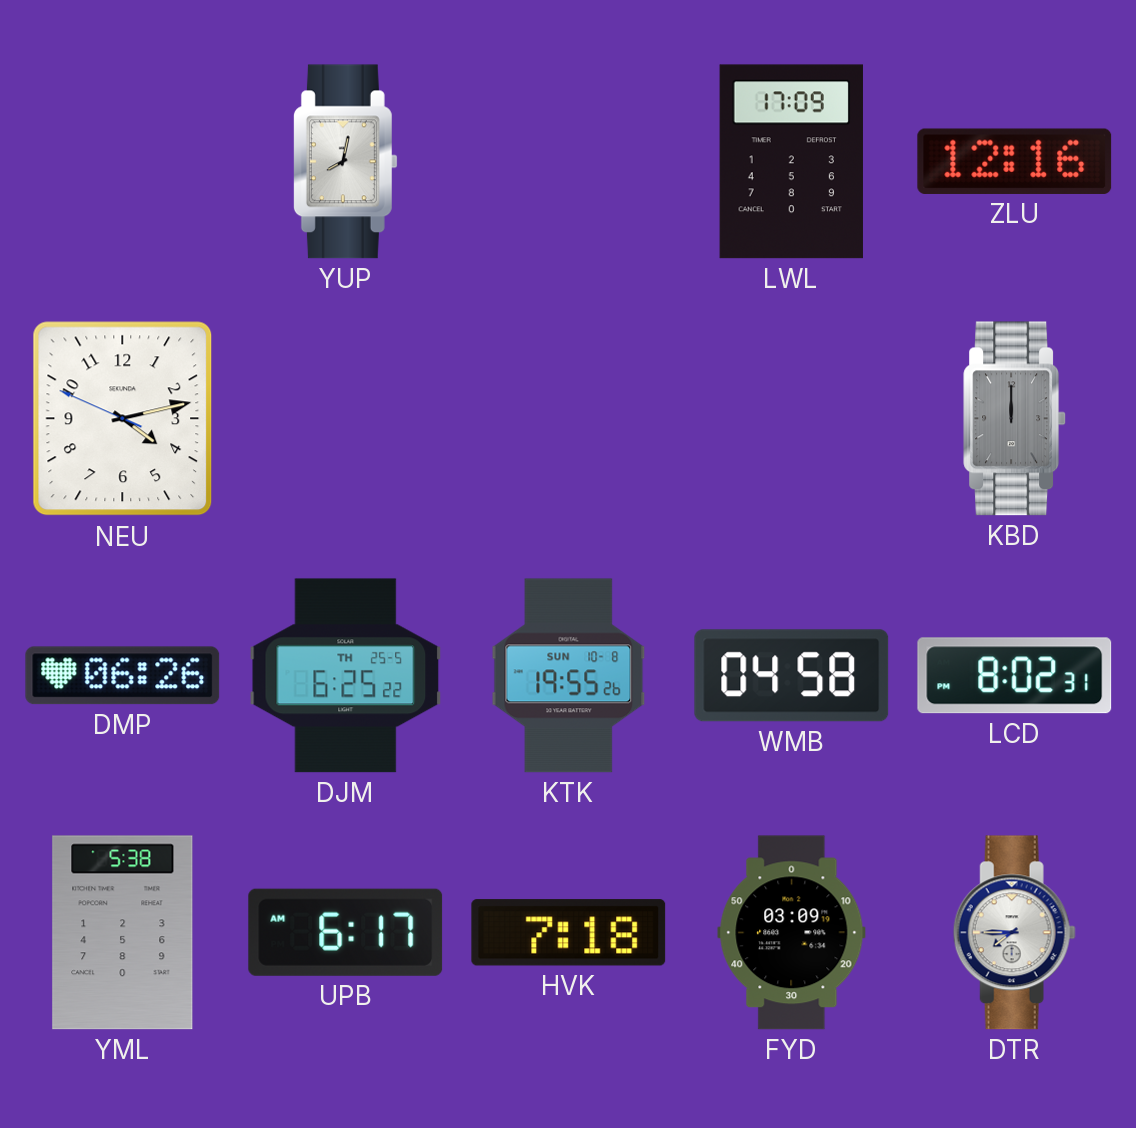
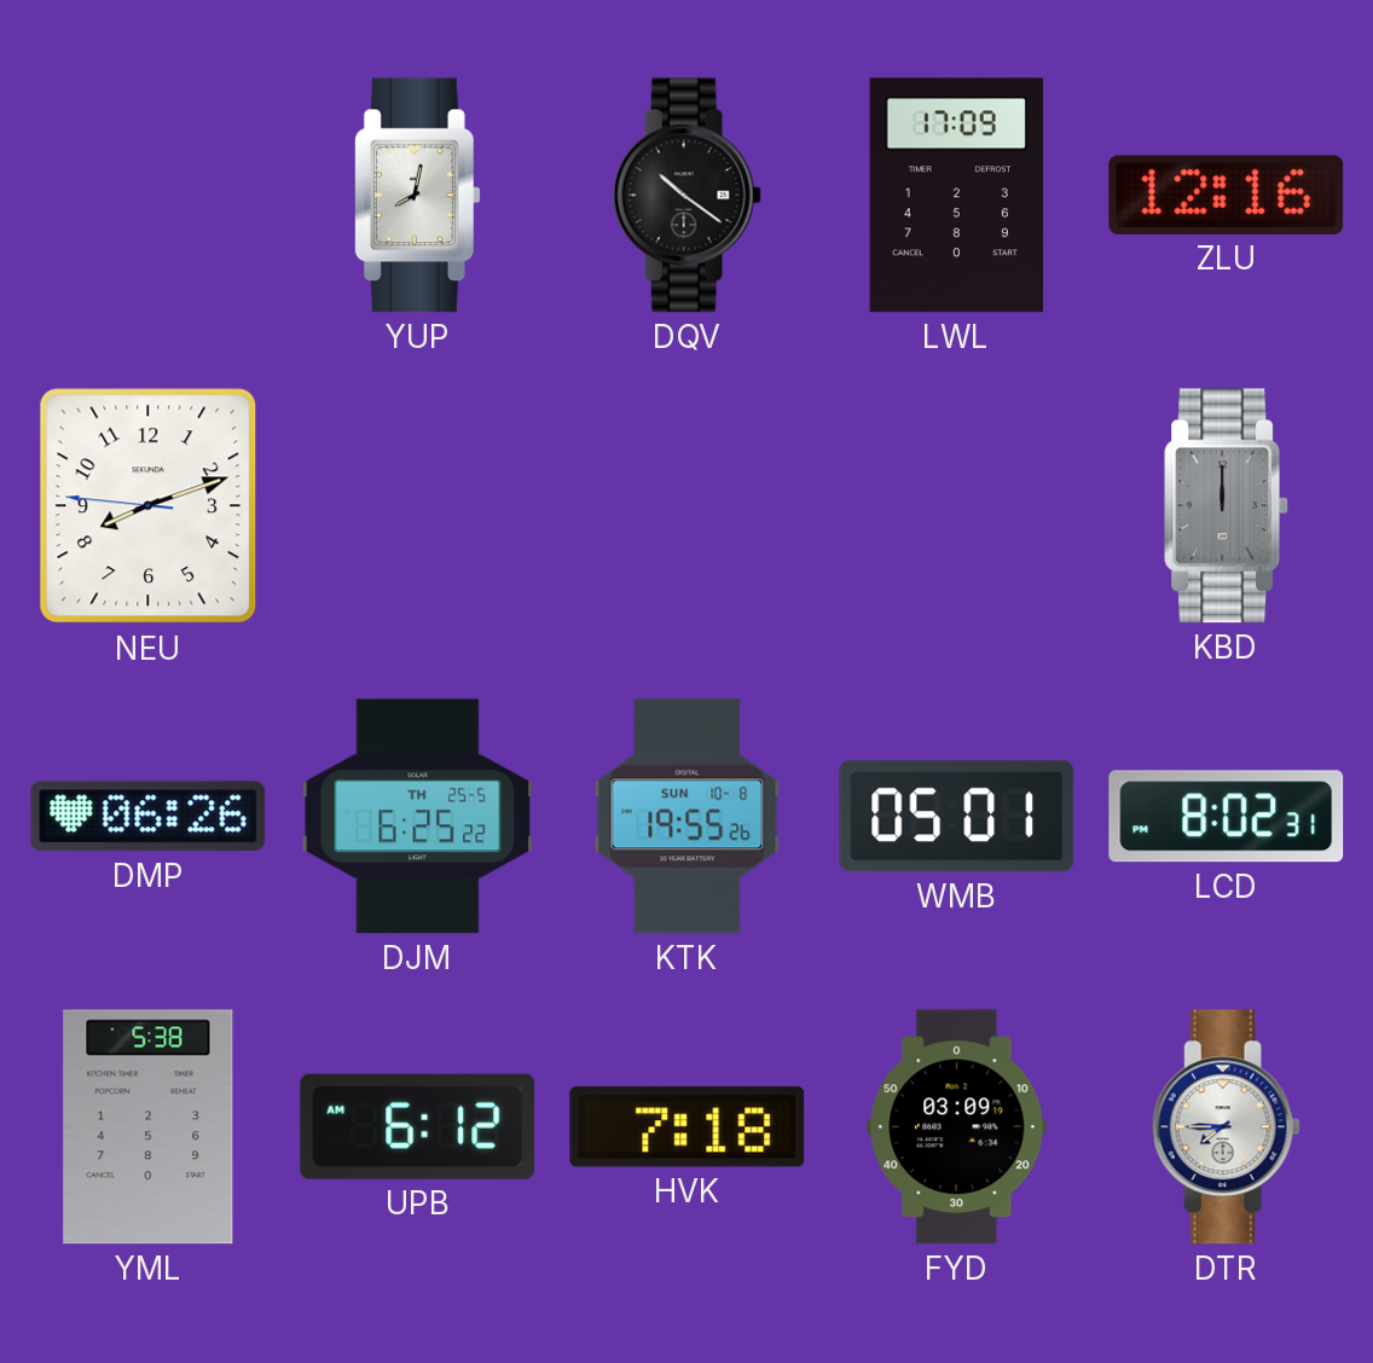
DQV: none -> 10:21
NEU: 4:12 -> 8:11
WMB: 04:58 -> 05:01
UPB: 6:17 -> 6:12
